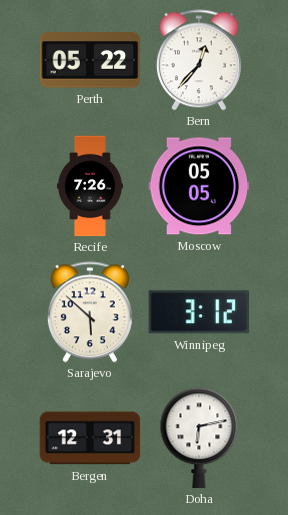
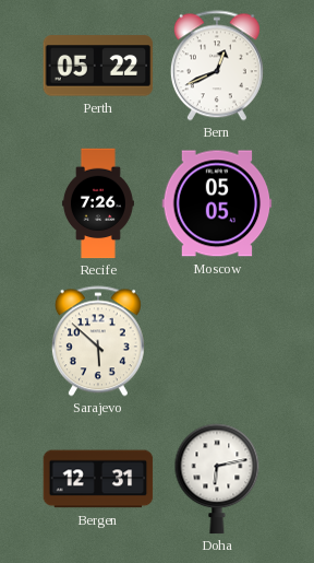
Bern: 12:37 -> 12:41
Winnipeg: 3:12 -> none
